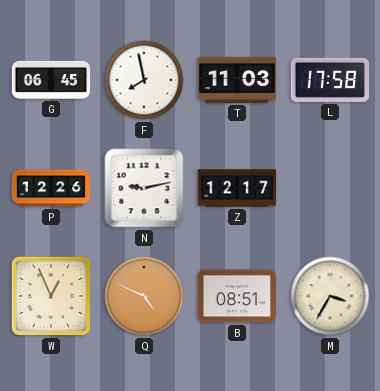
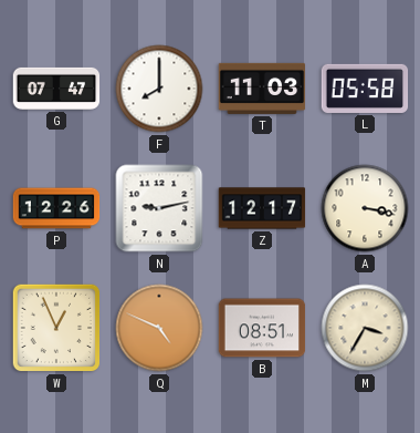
G: 06:45 -> 07:47
F: 7:58 -> 8:00
L: 17:58 -> 05:58
A: none -> 3:17
